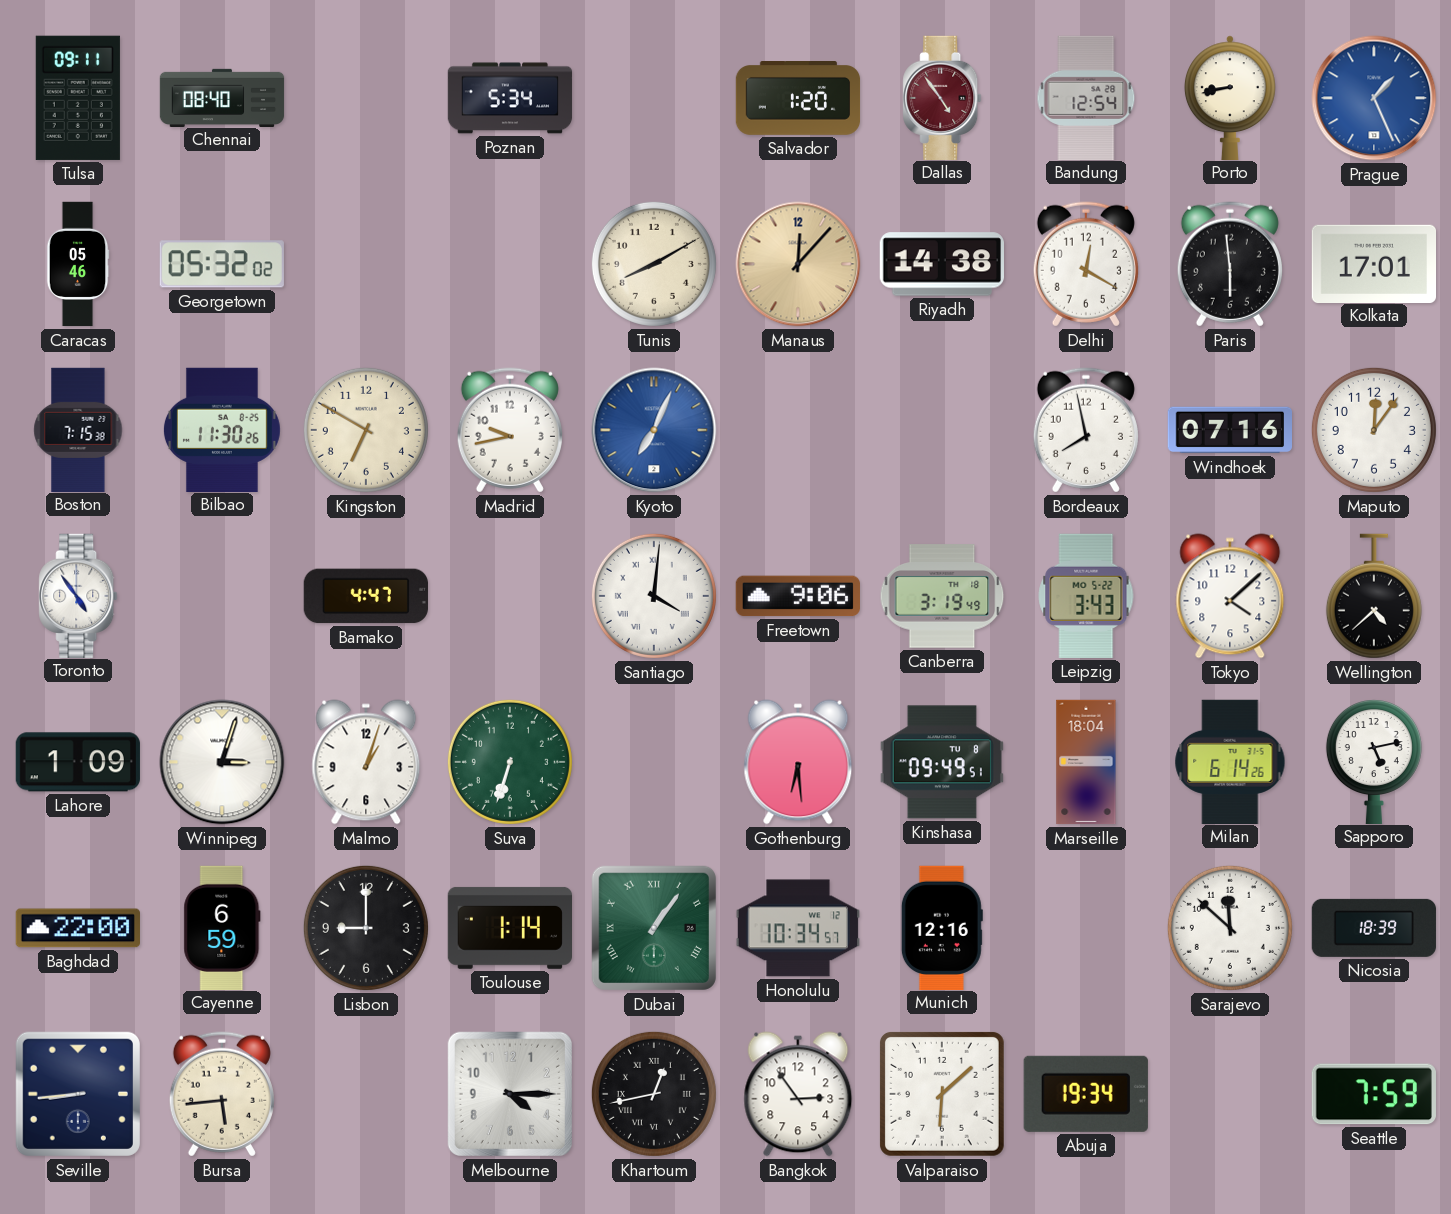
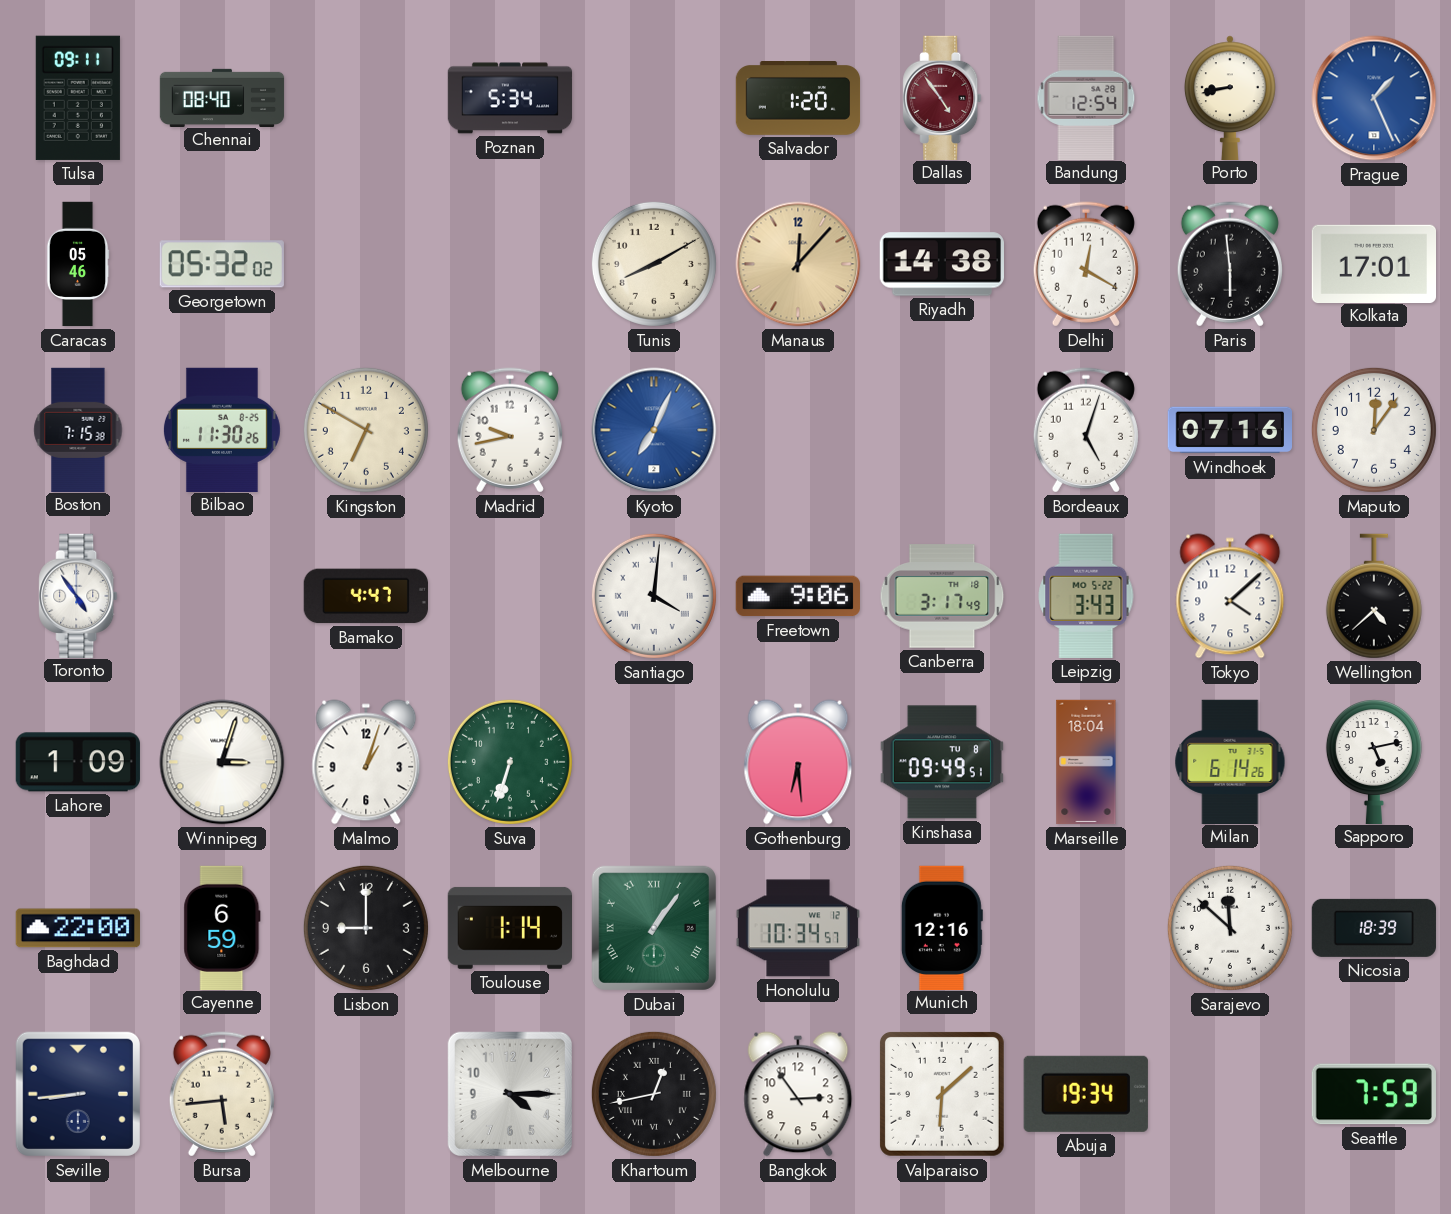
Bordeaux: 7:58 -> 5:03
Canberra: 3:19 -> 3:17
